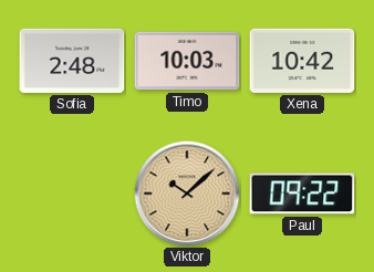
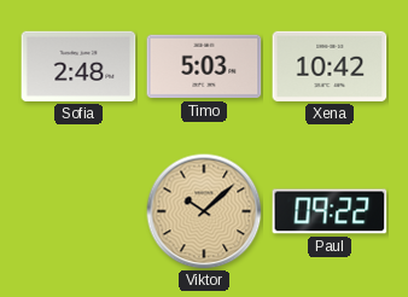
Timo: 10:03 -> 5:03
